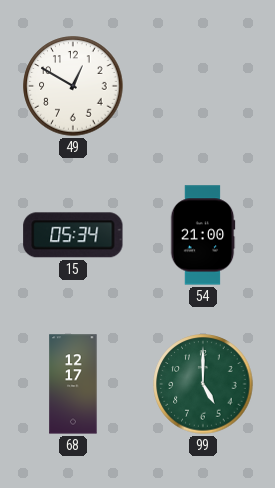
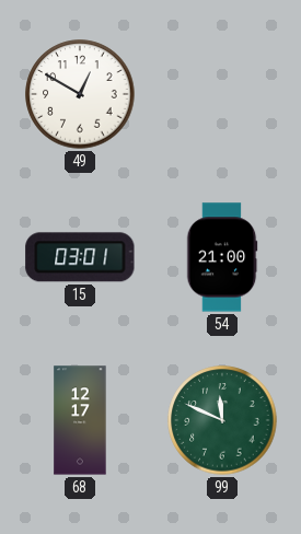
15: 05:34 -> 03:01
99: 5:00 -> 11:49
